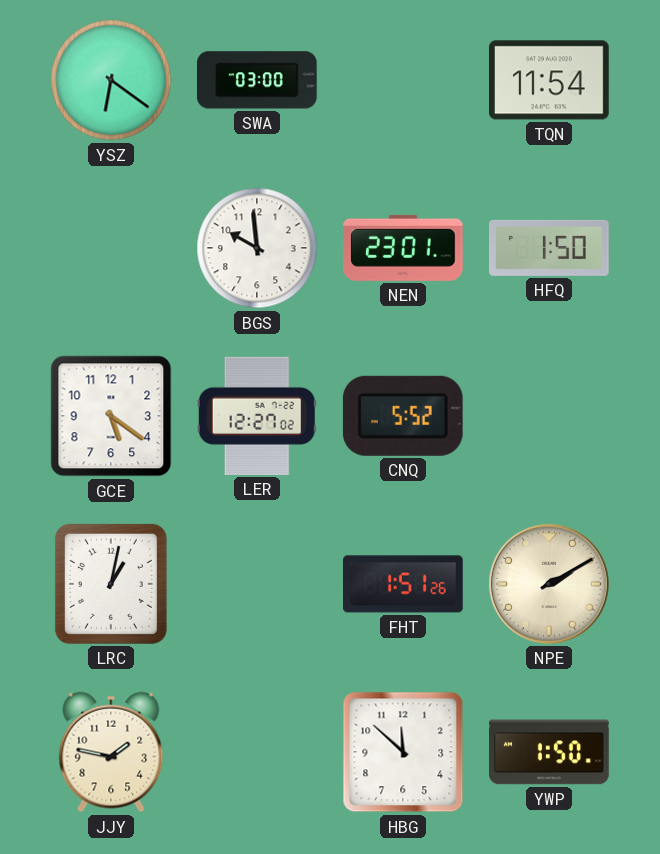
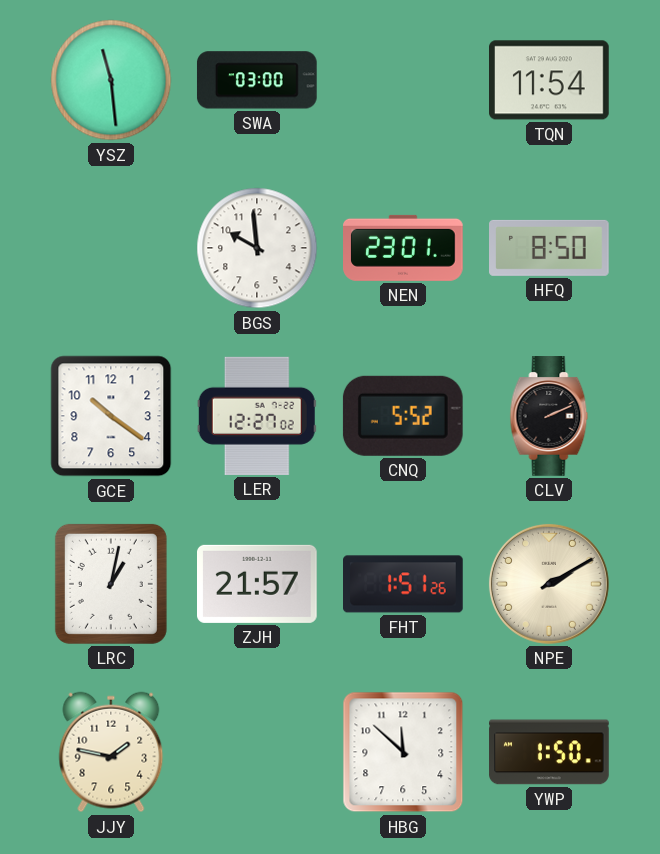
YSZ: 6:21 -> 11:29
HFQ: 1:50 -> 8:50
GCE: 5:21 -> 10:21
CLV: none -> 2:11
ZJH: none -> 21:57
